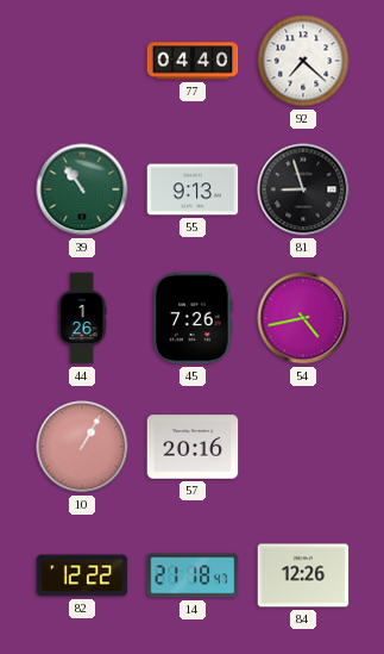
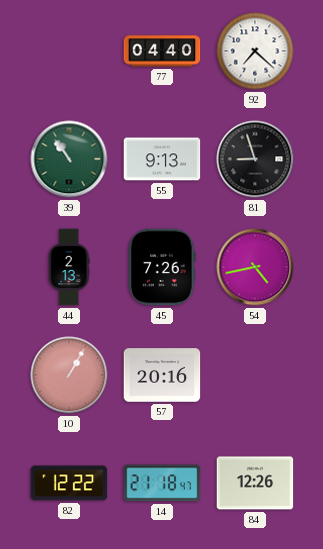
44: 1:26 -> 2:13
